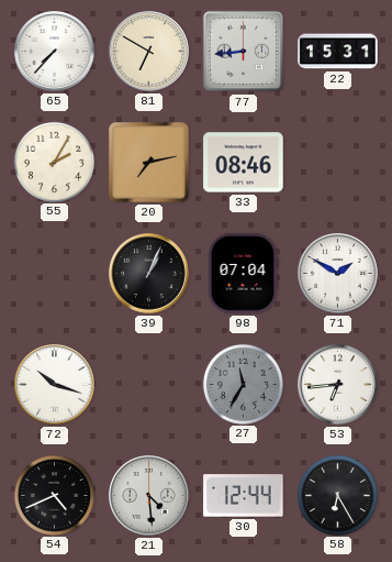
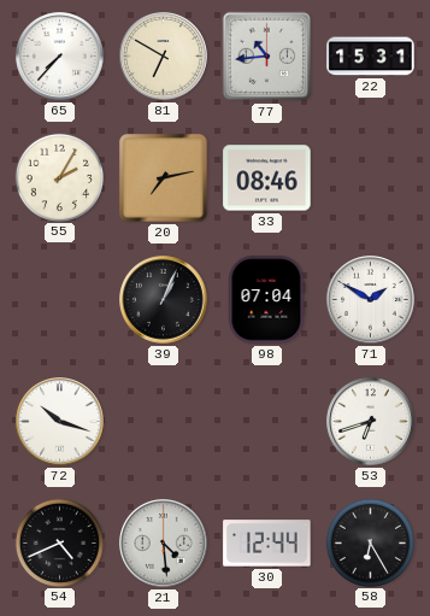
77: 8:44 -> 10:44
27: 11:35 -> none
53: 6:44 -> 6:42
